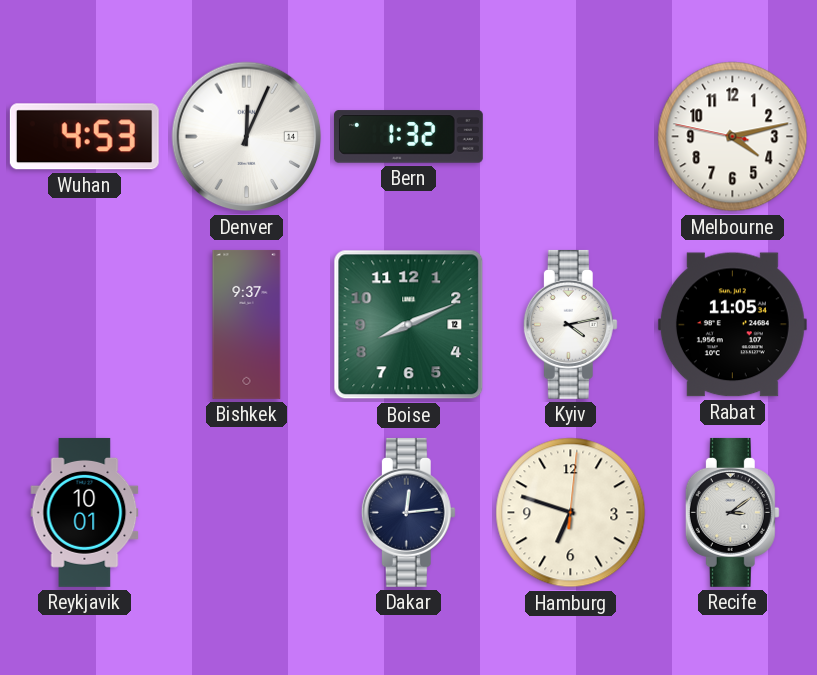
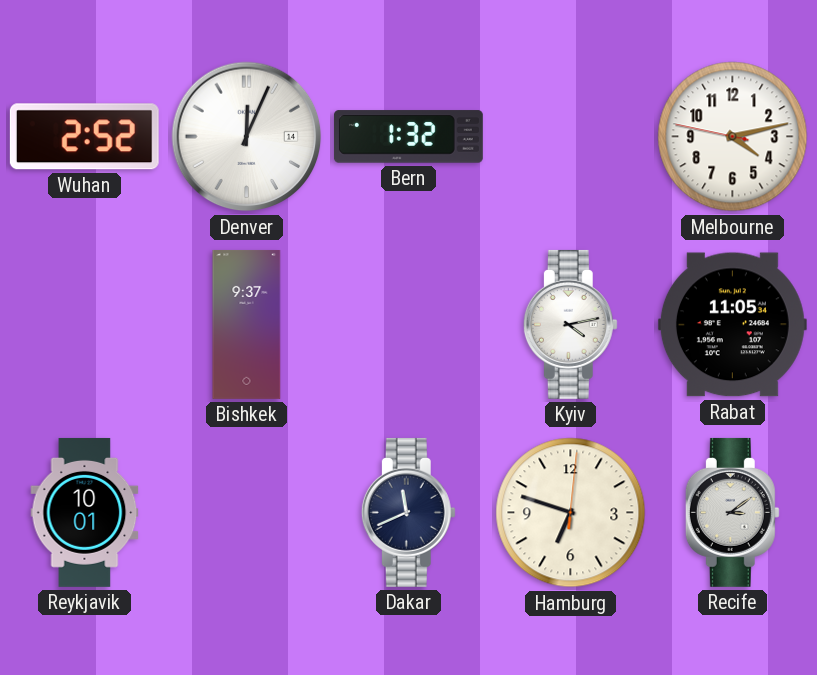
Wuhan: 4:53 -> 2:52
Boise: 8:11 -> none
Dakar: 12:14 -> 11:41
